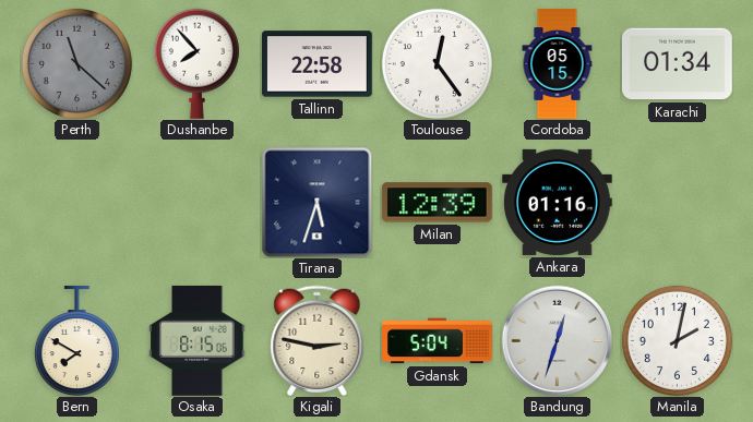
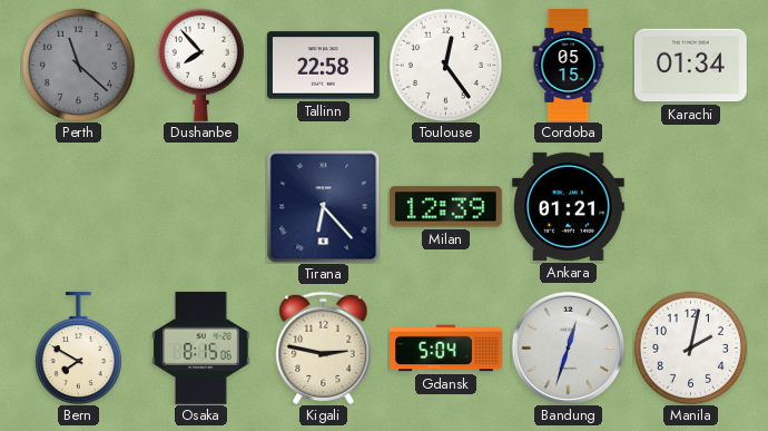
Tirana: 5:33 -> 6:23
Ankara: 01:16 -> 01:21
